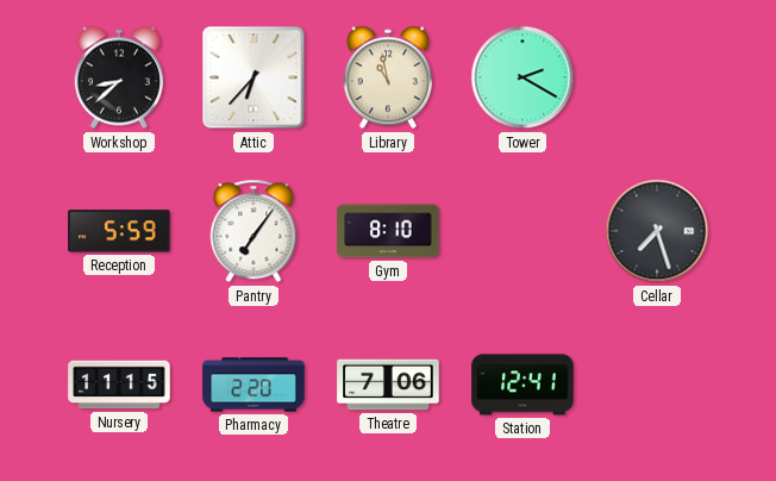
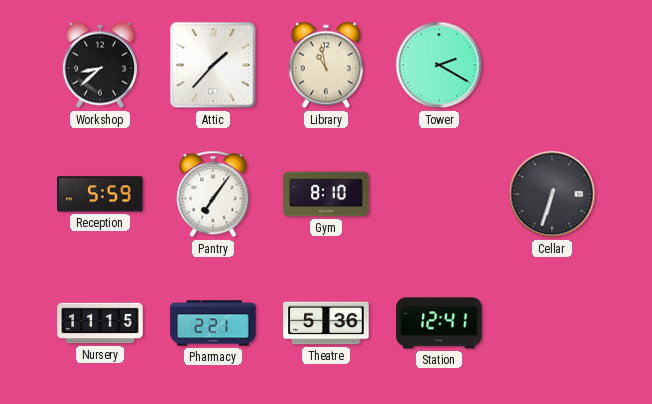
Attic: 6:37 -> 1:37
Cellar: 7:27 -> 6:33
Pharmacy: 2:20 -> 2:21
Theatre: 7:06 -> 5:36
